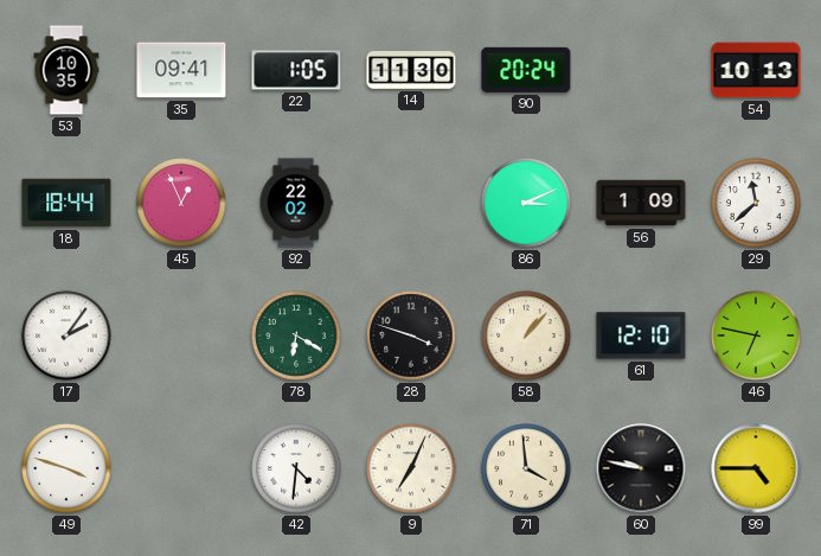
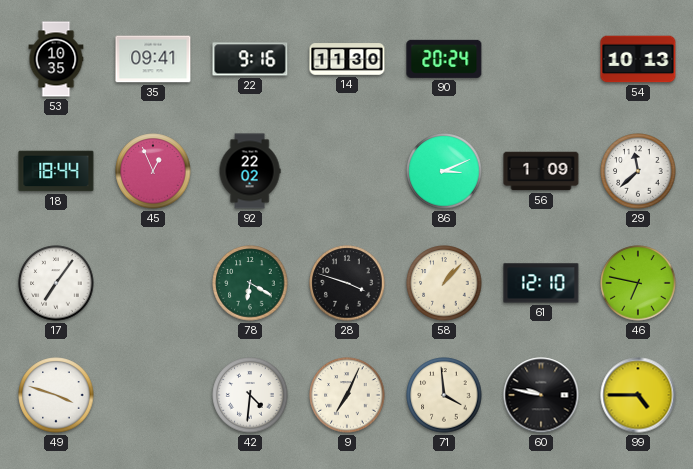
22: 1:05 -> 9:16
17: 2:06 -> 7:06
